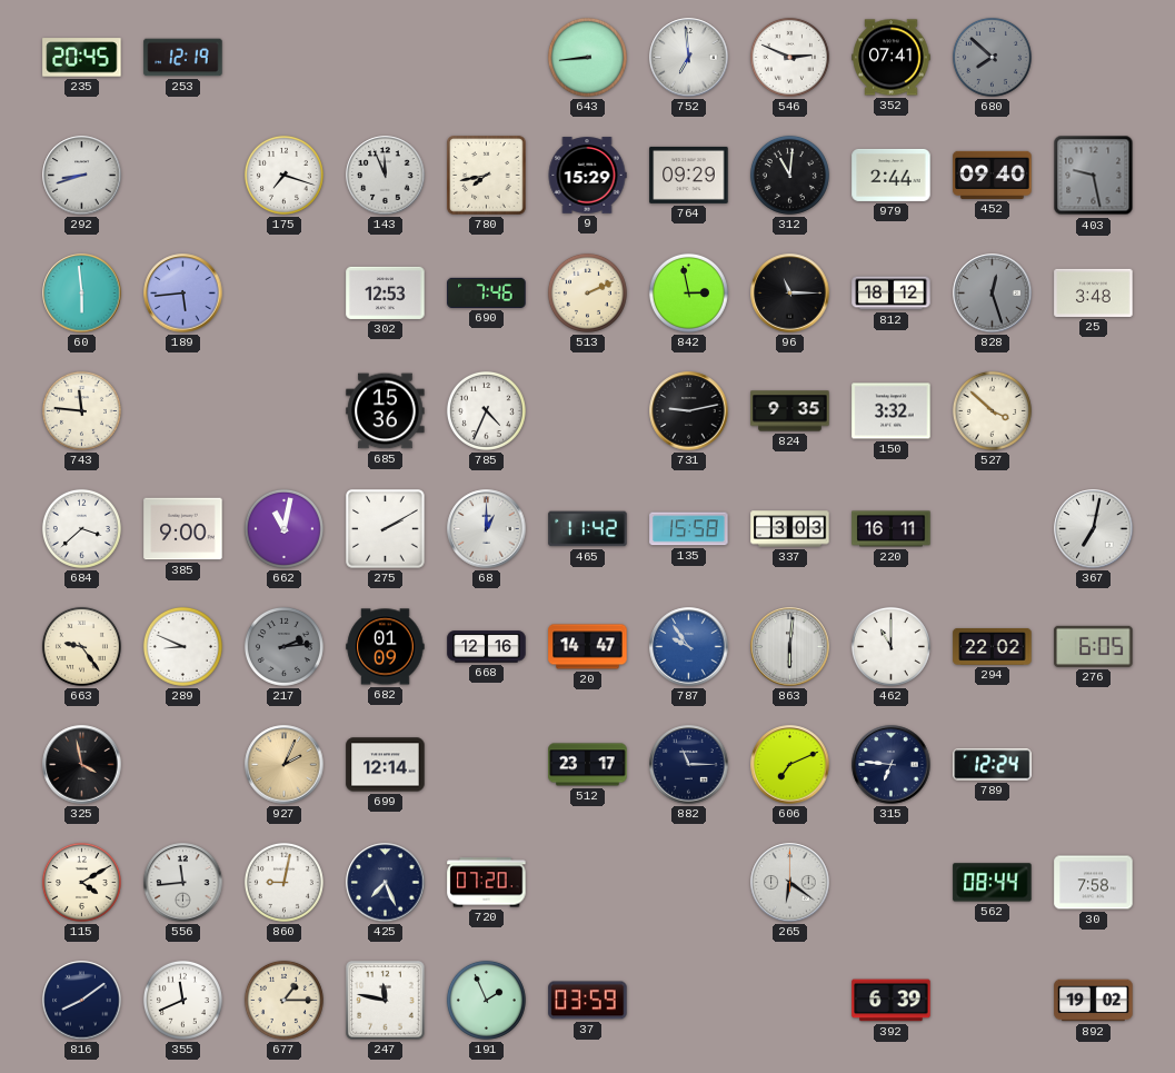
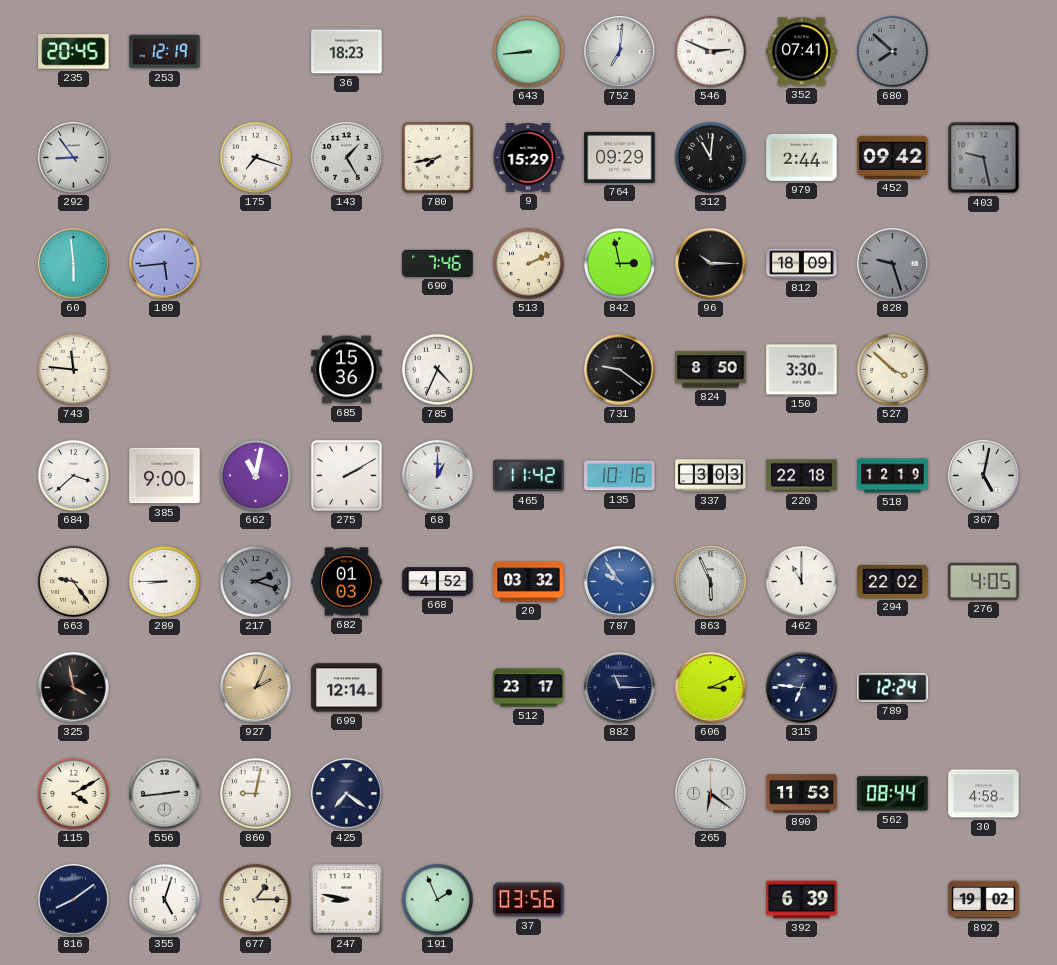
36: none -> 18:23
752: 6:59 -> 7:01
292: 8:42 -> 8:54
143: 11:56 -> 1:25
452: 09:40 -> 09:42
302: 12:53 -> none
96: 11:15 -> 10:15
812: 18:12 -> 18:09
828: 12:27 -> 9:27
25: 3:48 -> none
731: 9:13 -> 9:21
824: 9:35 -> 8:50
150: 3:32 -> 3:30
135: 15:58 -> 10:16
220: 16:11 -> 22:18
518: none -> 12:19
367: 7:02 -> 5:02
289: 8:49 -> 8:45
217: 2:14 -> 2:18
682: 01:09 -> 01:03
668: 12:16 -> 4:52
20: 14:47 -> 03:32
863: 6:01 -> 5:56
276: 6:05 -> 4:05
606: 7:11 -> 3:11
556: 11:44 -> 2:44
425: 7:26 -> 7:21
720: 07:20 -> none
890: none -> 11:53
30: 7:58 -> 4:58
355: 11:41 -> 5:03
247: 11:47 -> 8:47
37: 03:59 -> 03:56
